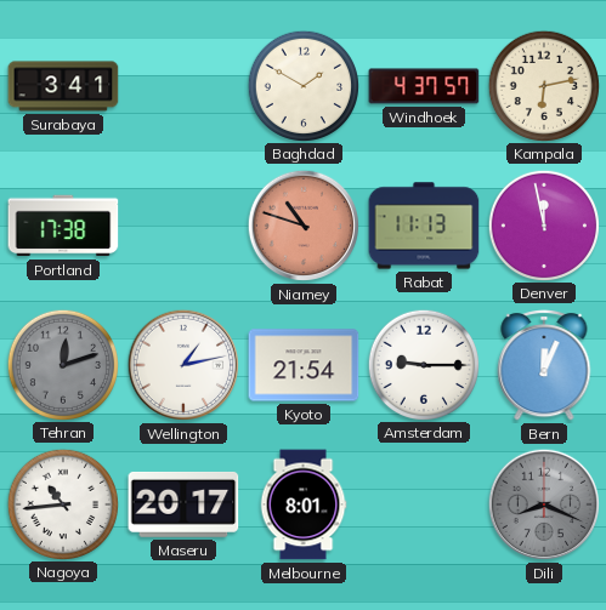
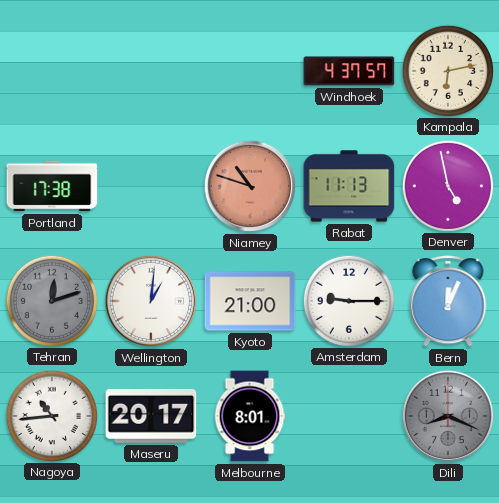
Surabaya: 3:41 -> none
Baghdad: 1:50 -> none
Denver: 11:58 -> 4:58
Wellington: 1:13 -> 1:01
Kyoto: 21:54 -> 21:00
